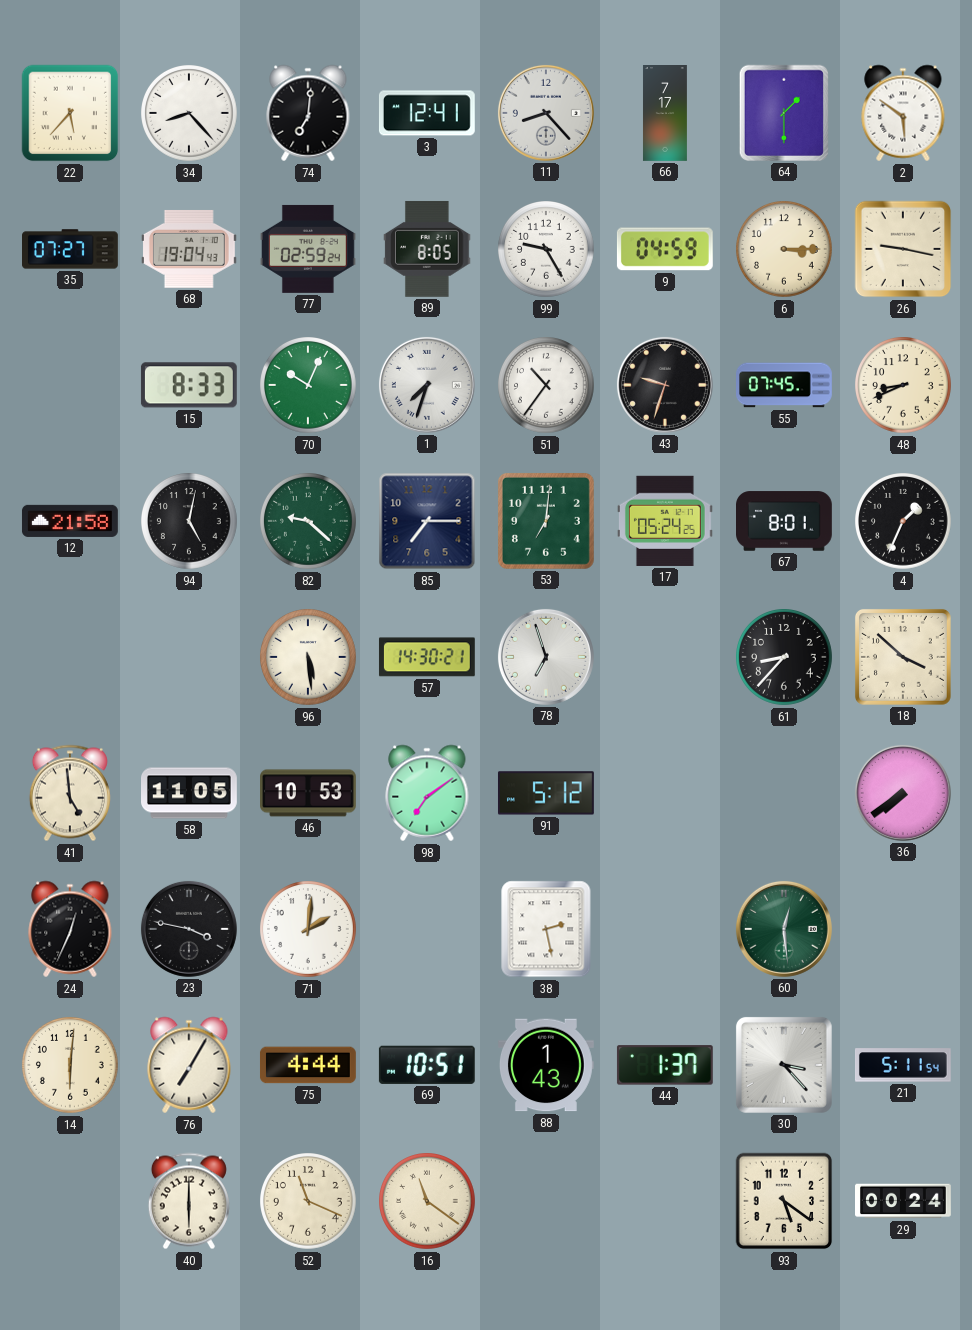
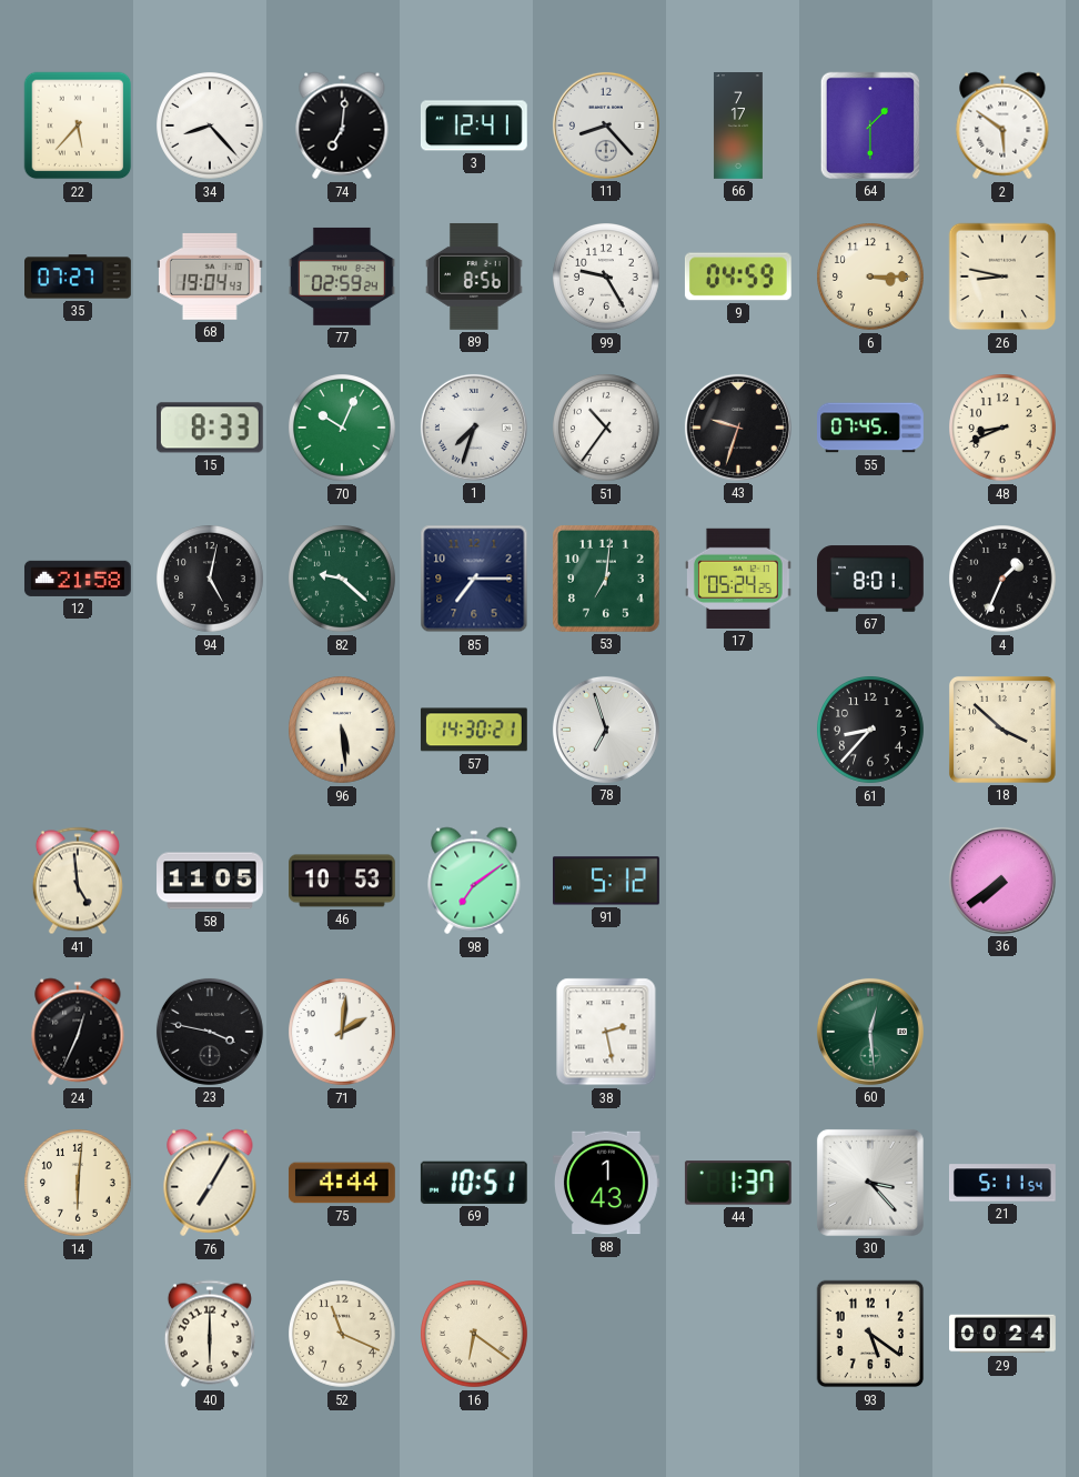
89: 8:05 -> 8:56
26: 9:17 -> 8:47
16: 11:21 -> 6:21
